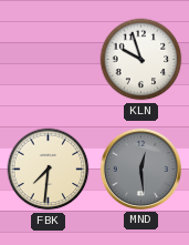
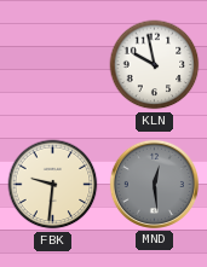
KLN: 9:57 -> 9:58
FBK: 7:31 -> 9:31
